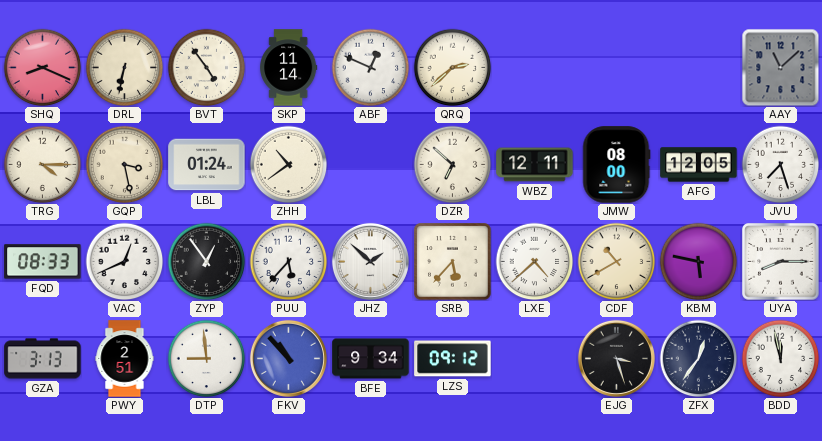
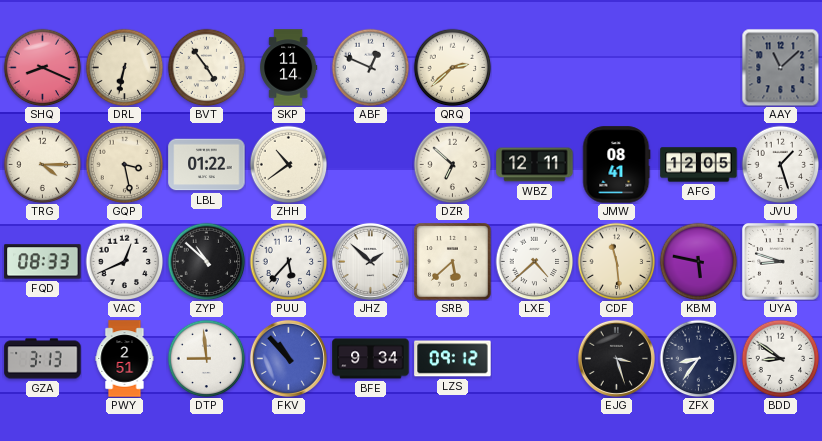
LBL: 01:24 -> 01:22
JMW: 08:00 -> 08:41
JVU: 7:27 -> 1:27
ZYP: 12:54 -> 10:52
SRB: 5:37 -> 5:38
CDF: 10:40 -> 11:29
UYA: 8:15 -> 8:48
ZFX: 12:36 -> 8:36
BDD: 11:58 -> 8:51
